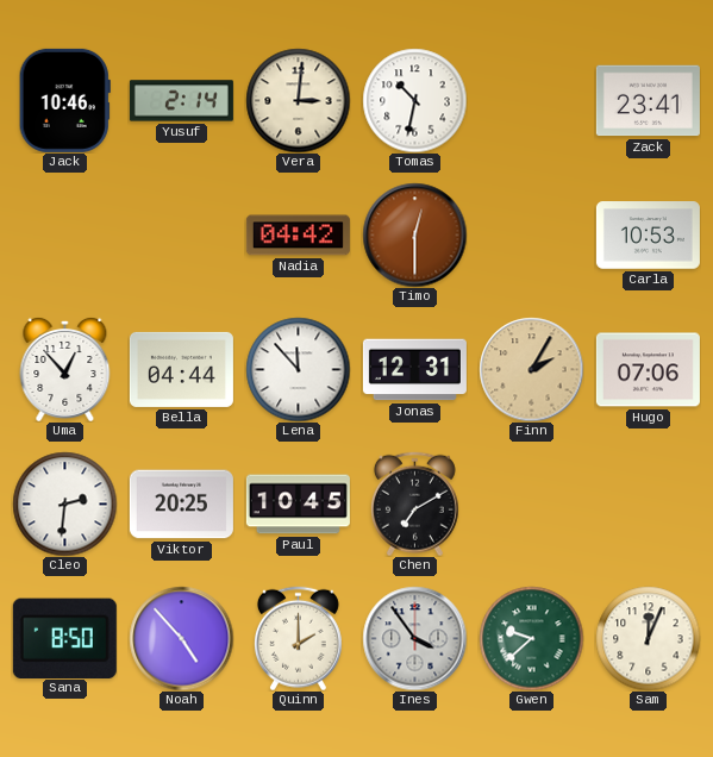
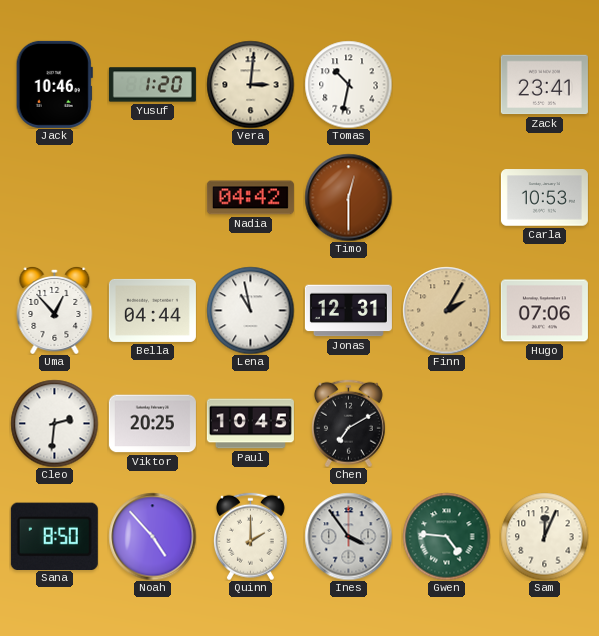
Yusuf: 2:14 -> 1:20
Lena: 11:53 -> 10:58
Gwen: 9:38 -> 4:46
